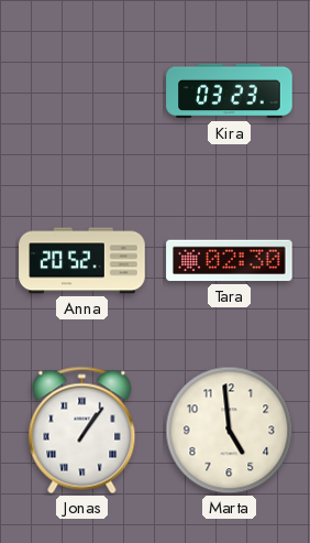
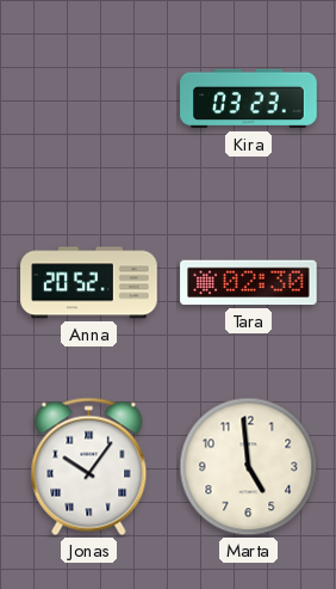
Jonas: 1:06 -> 10:06
